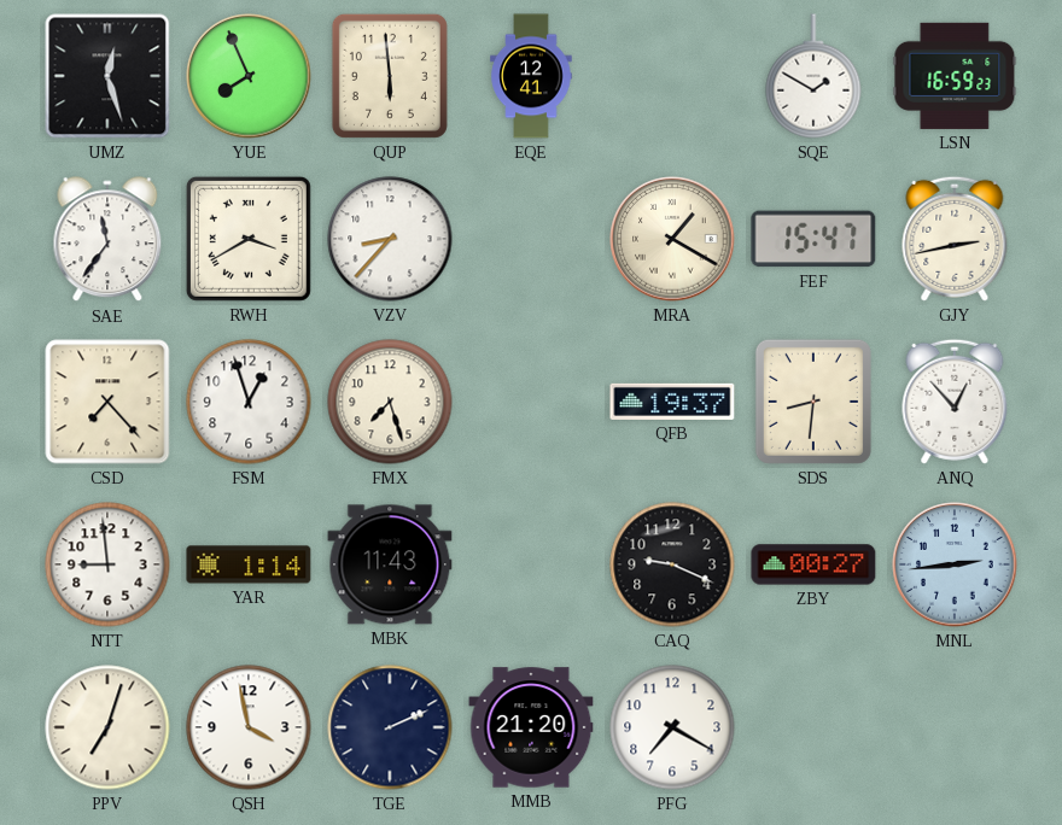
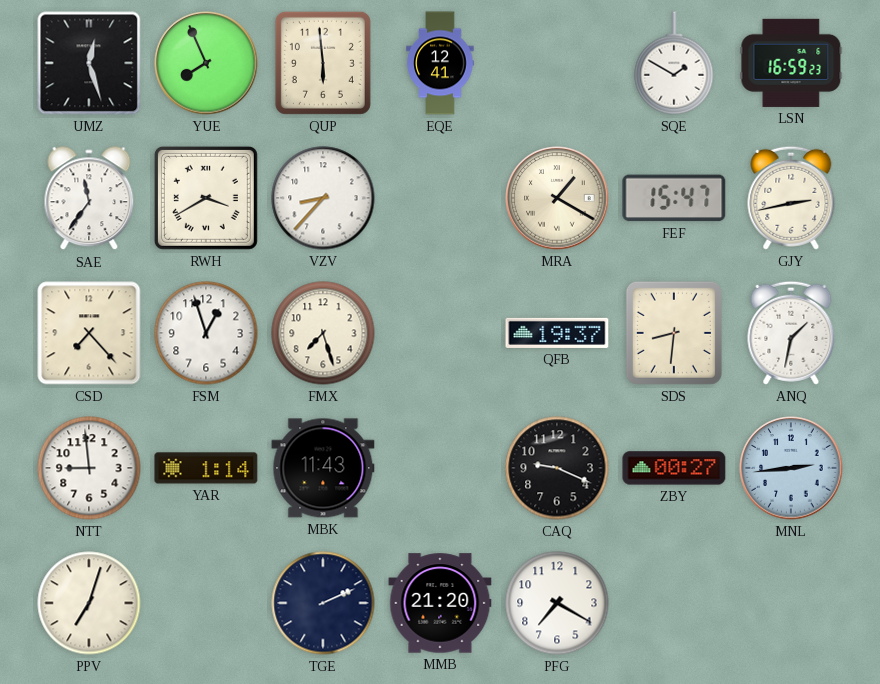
ANQ: 12:53 -> 1:32
QSH: 3:58 -> none
